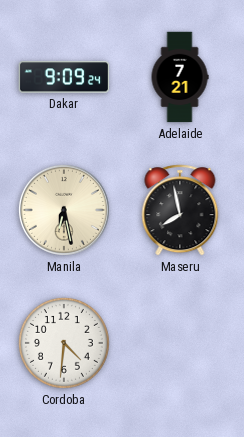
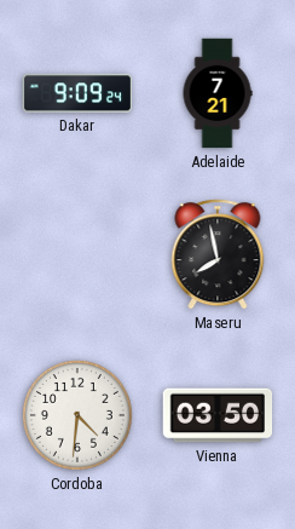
Manila: 6:28 -> none
Vienna: none -> 03:50
